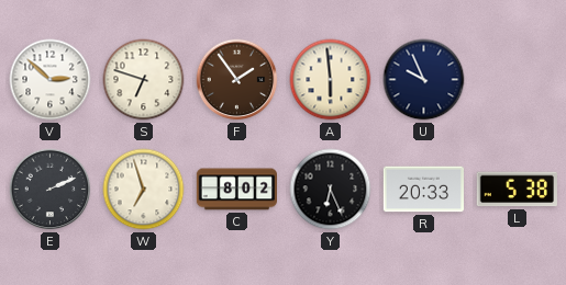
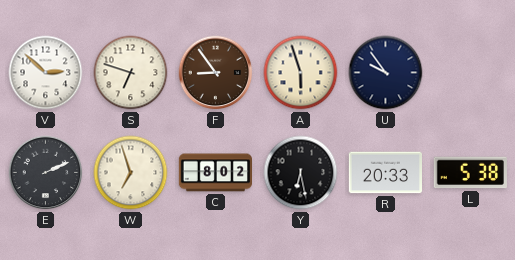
F: 1:54 -> 8:54
A: 5:59 -> 5:57
U: 9:56 -> 9:54
Y: 6:26 -> 6:28
